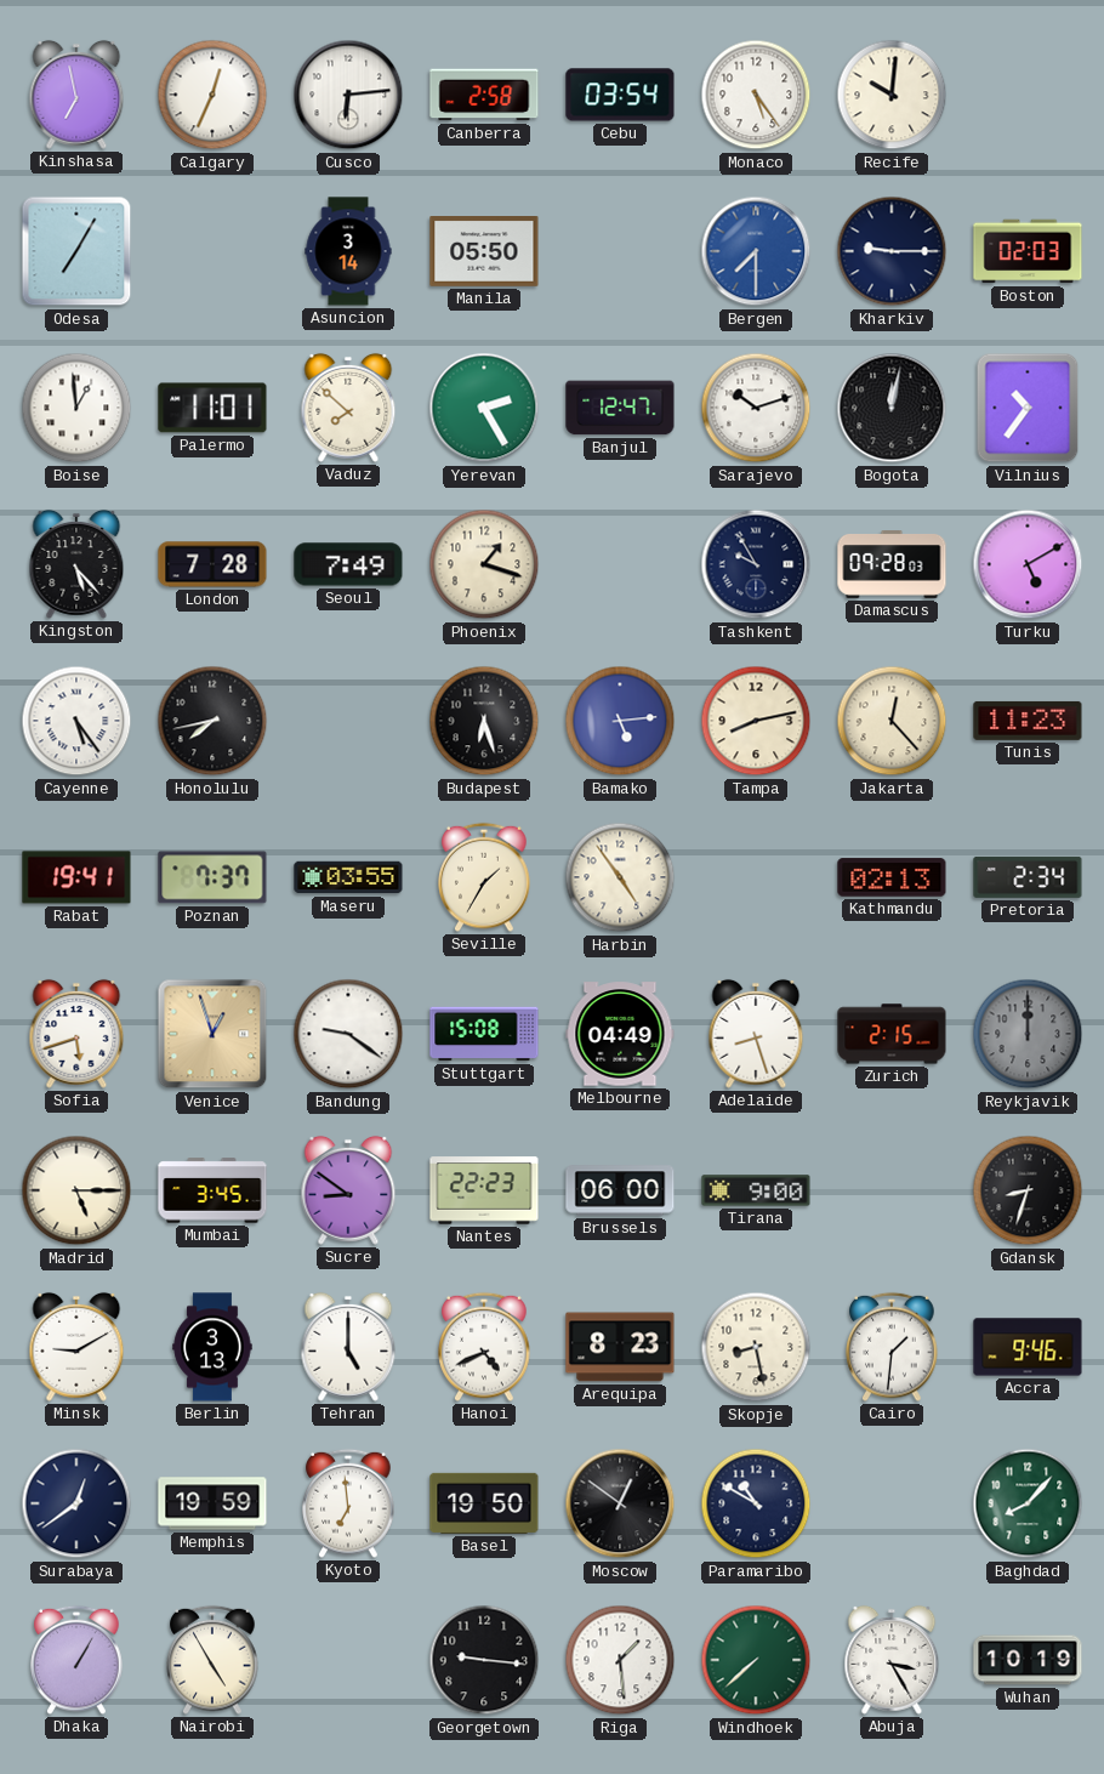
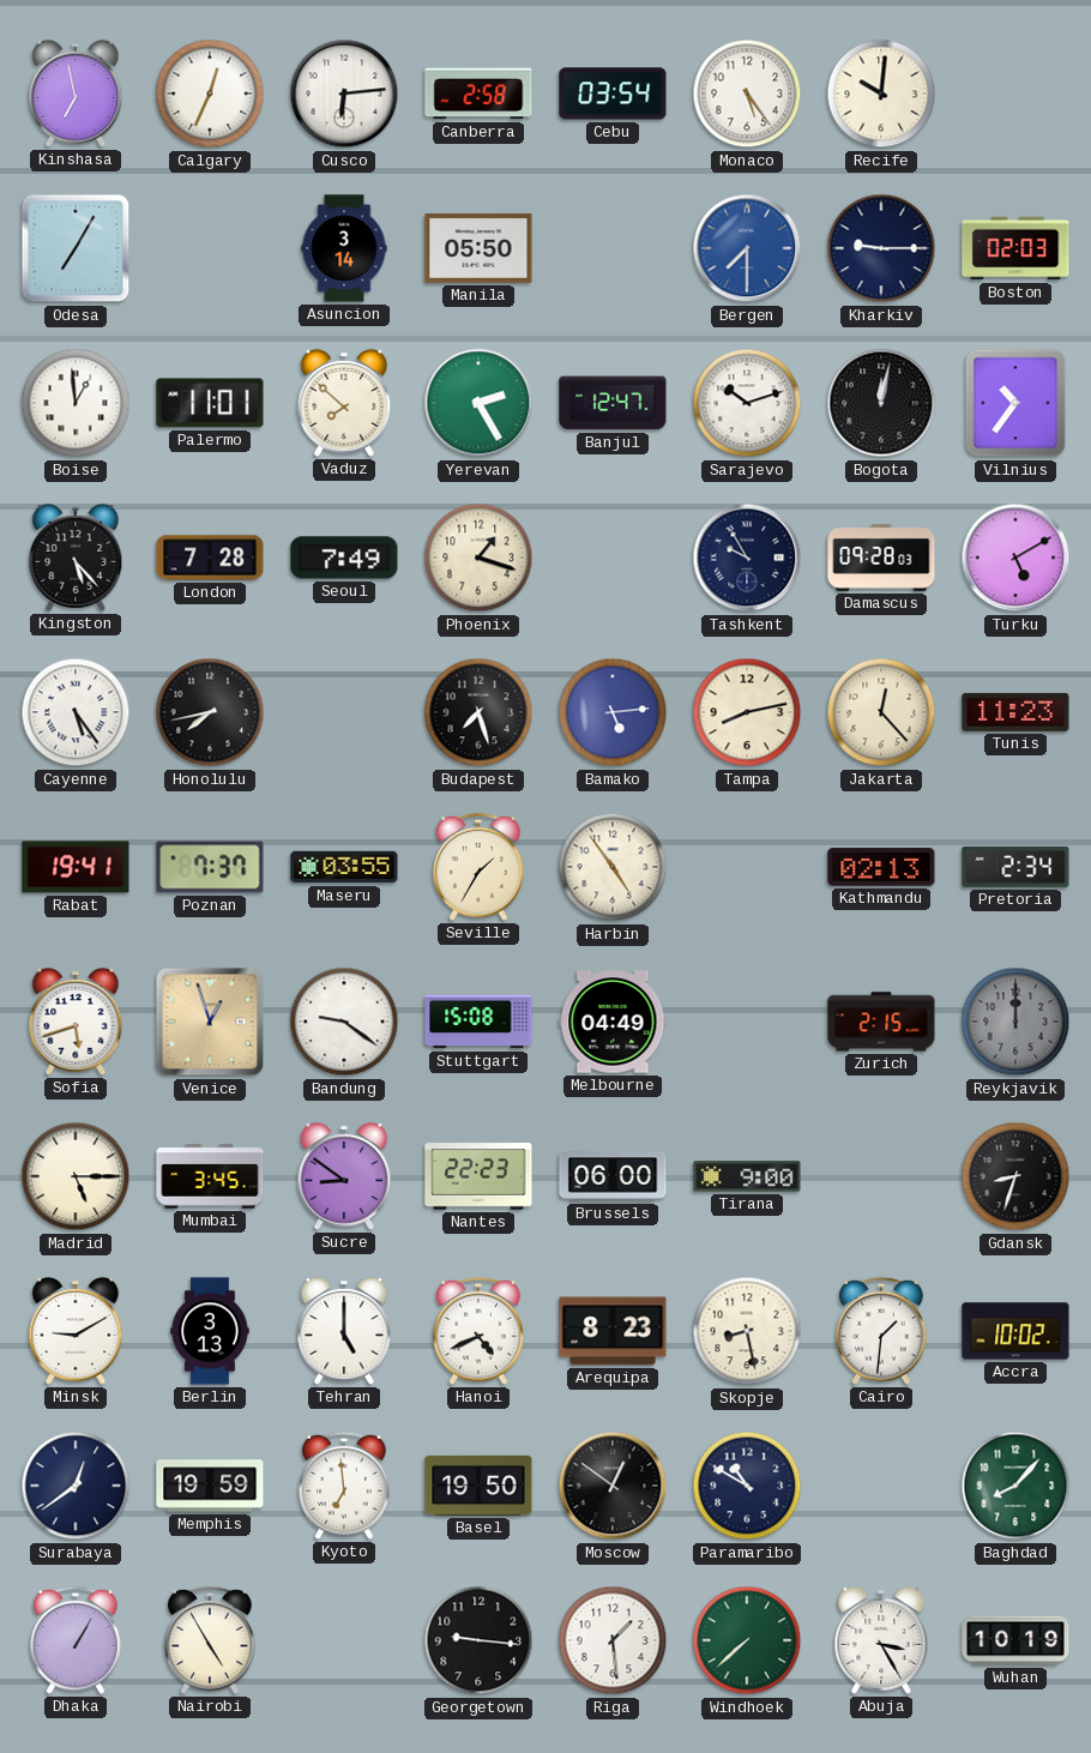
Budapest: 6:27 -> 7:27
Adelaide: 8:27 -> none
Accra: 9:46 -> 10:02
